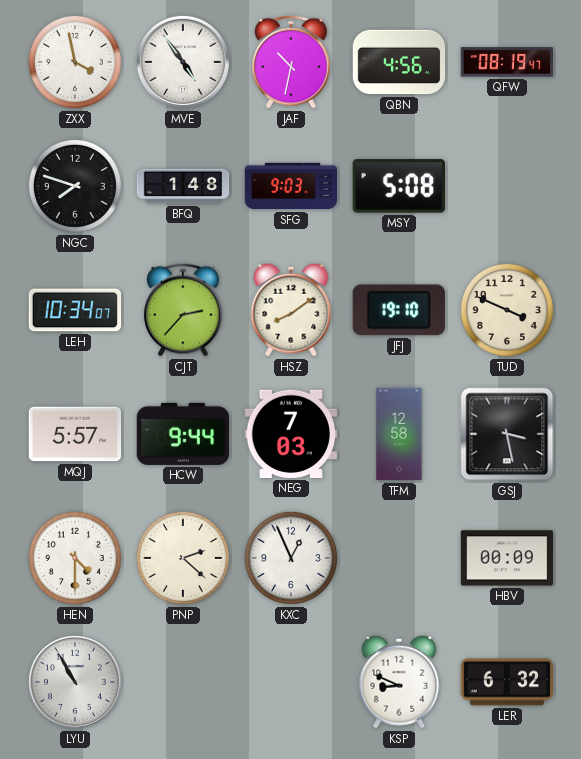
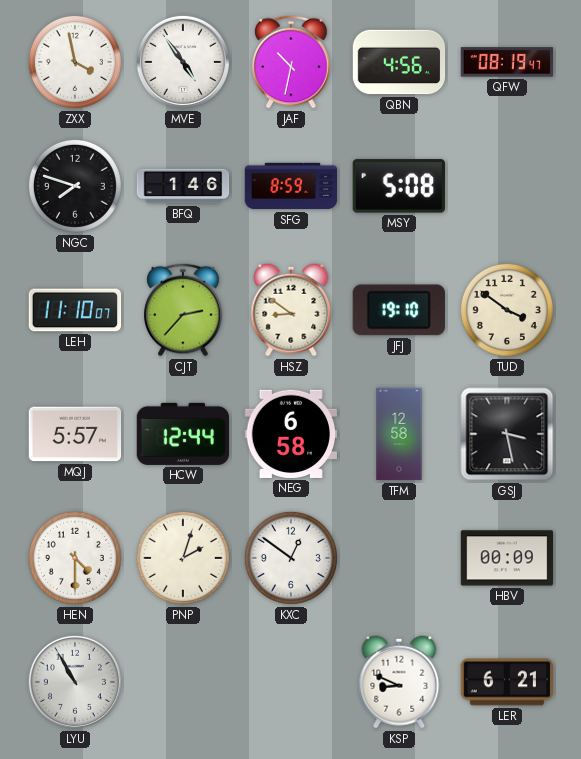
BFQ: 1:48 -> 1:46
SFG: 9:03 -> 8:59
LEH: 10:34 -> 11:10
HSZ: 8:09 -> 8:51
TUD: 3:49 -> 3:51
HCW: 9:44 -> 12:44
NEG: 7:03 -> 6:58
PNP: 2:22 -> 2:03
KXC: 12:56 -> 12:51
LER: 6:32 -> 6:21
